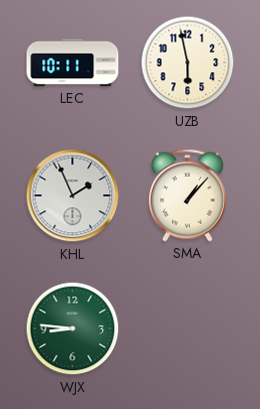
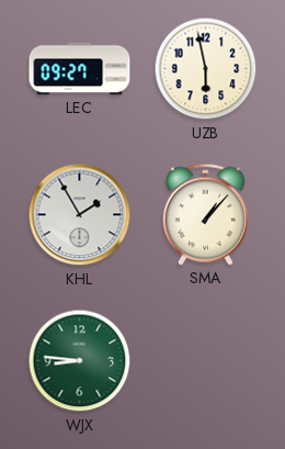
LEC: 10:11 -> 09:27
KHL: 1:56 -> 1:55
